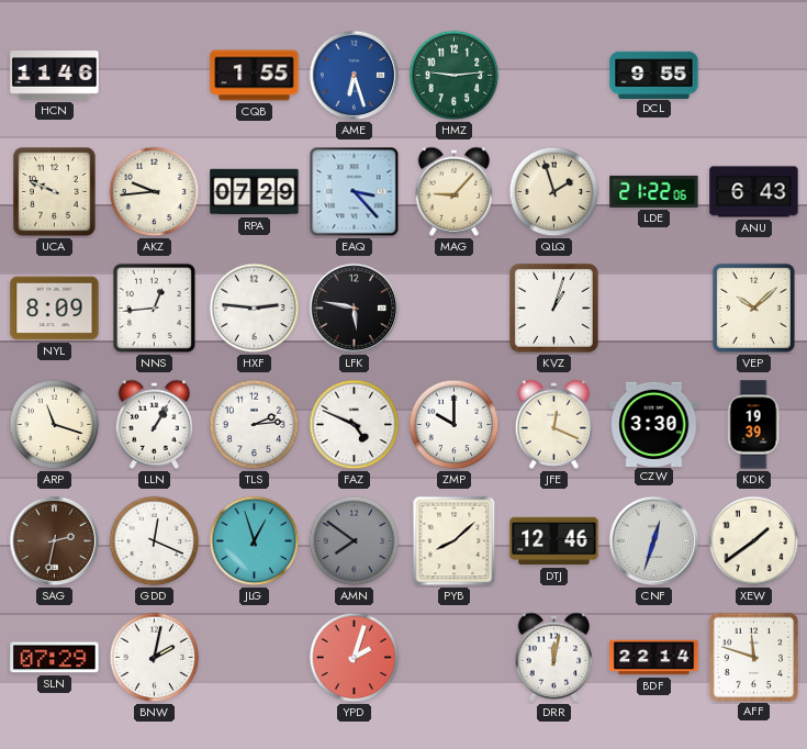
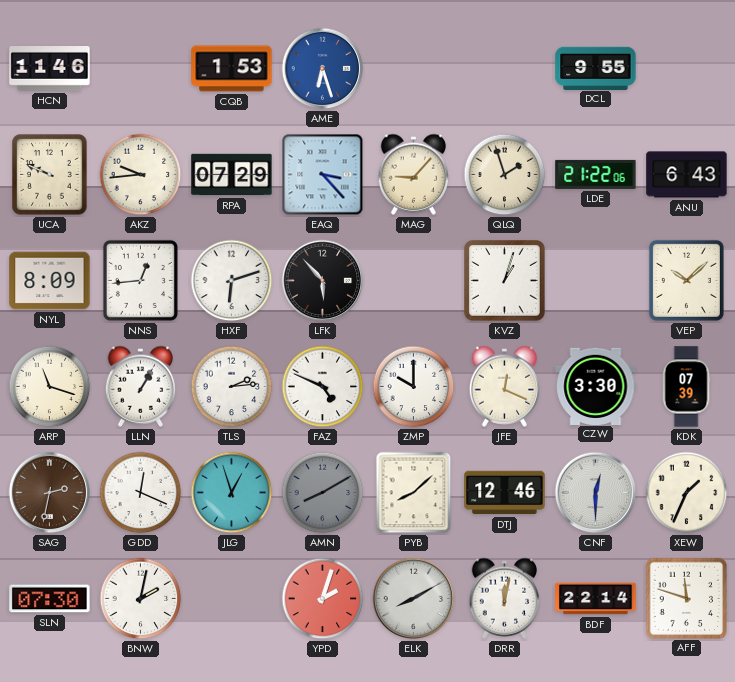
CQB: 1:55 -> 1:53
HMZ: 9:14 -> none
HXF: 2:46 -> 6:12
LFK: 5:47 -> 5:53
KDK: 19:39 -> 07:39
AMN: 7:51 -> 8:10
CNF: 12:33 -> 12:30
XEW: 1:39 -> 1:34
SLN: 07:29 -> 07:30
ELK: none -> 8:10
